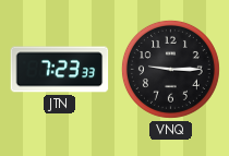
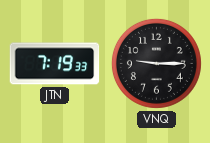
JTN: 7:23 -> 7:19
